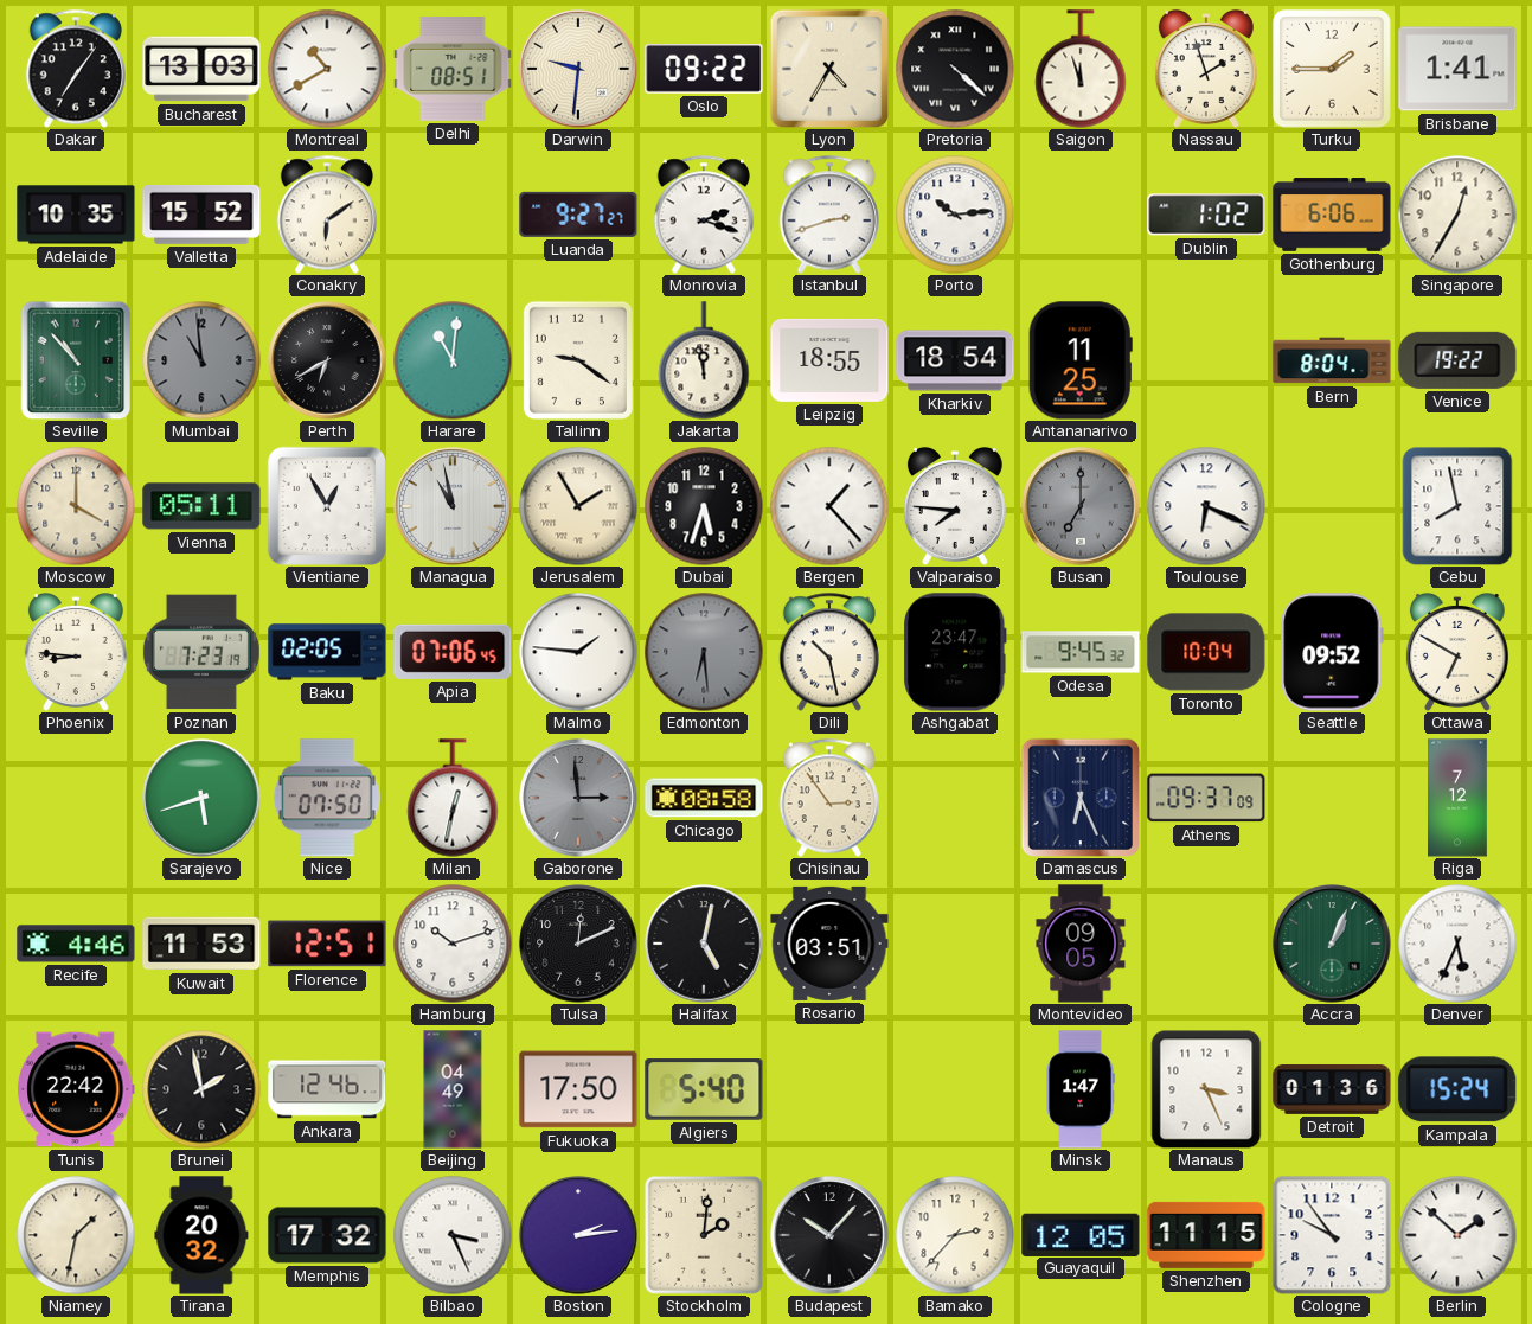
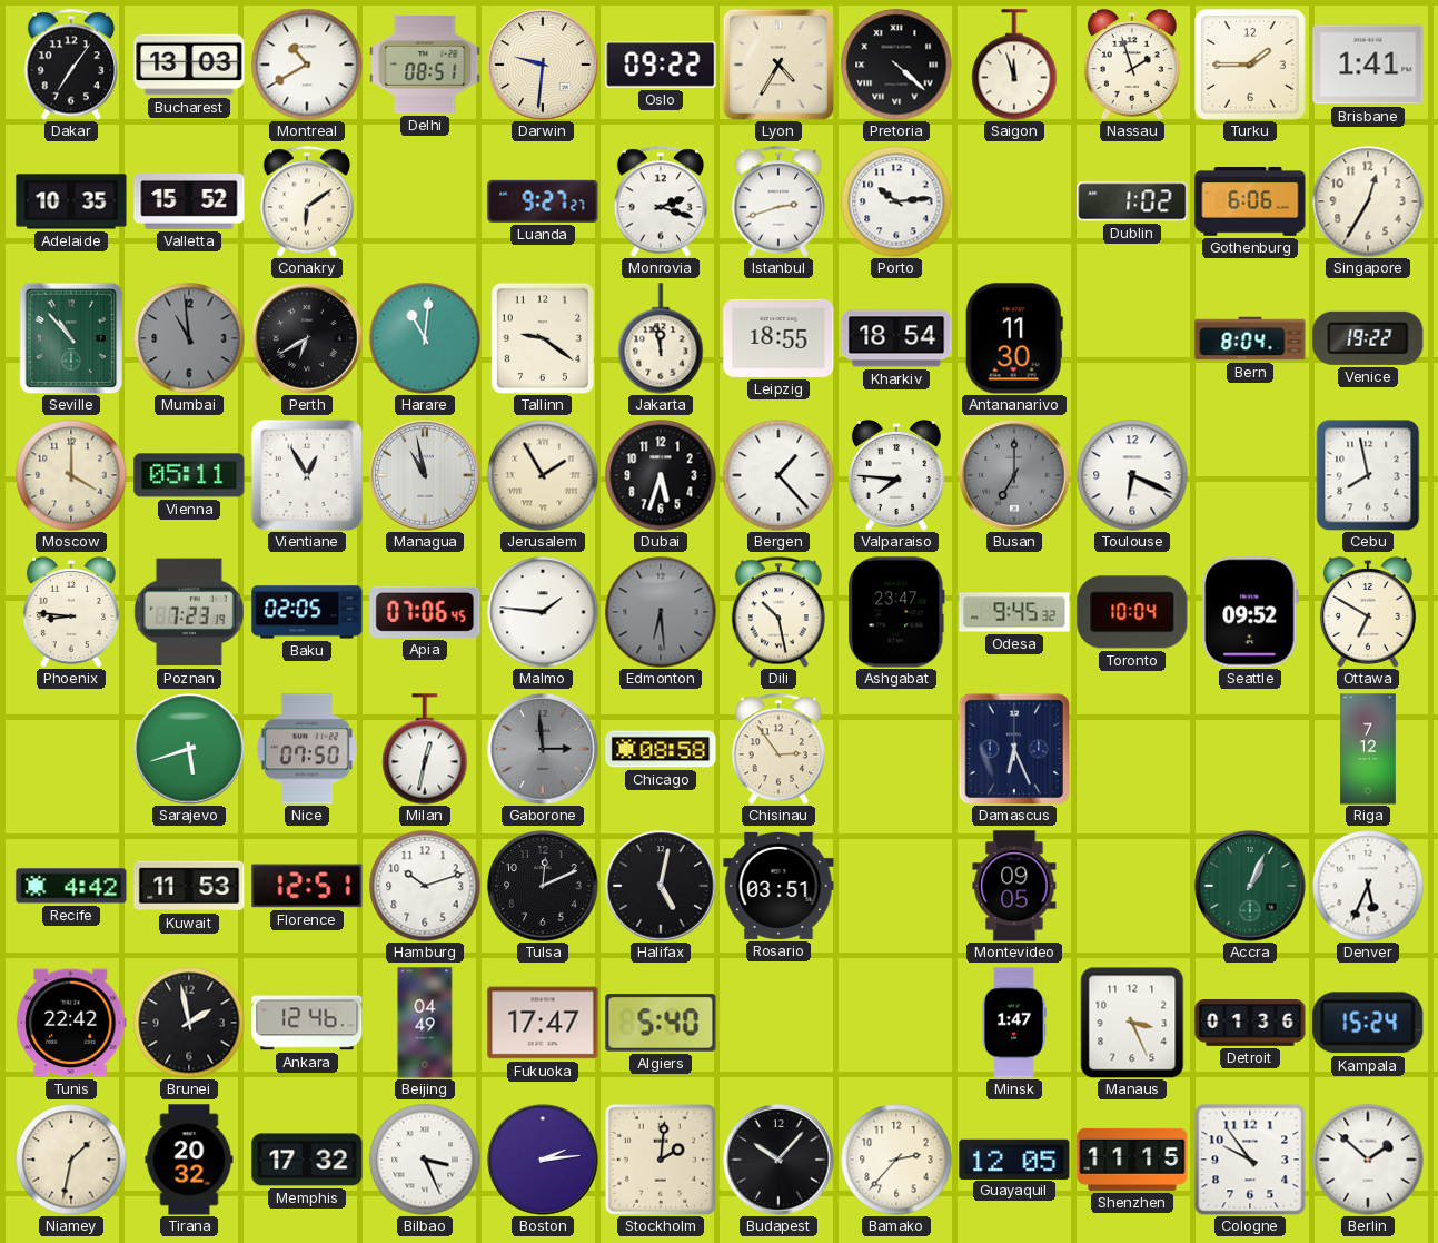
Antananarivo: 11:25 -> 11:30
Athens: 09:37 -> none
Recife: 4:46 -> 4:42
Fukuoka: 17:50 -> 17:47
